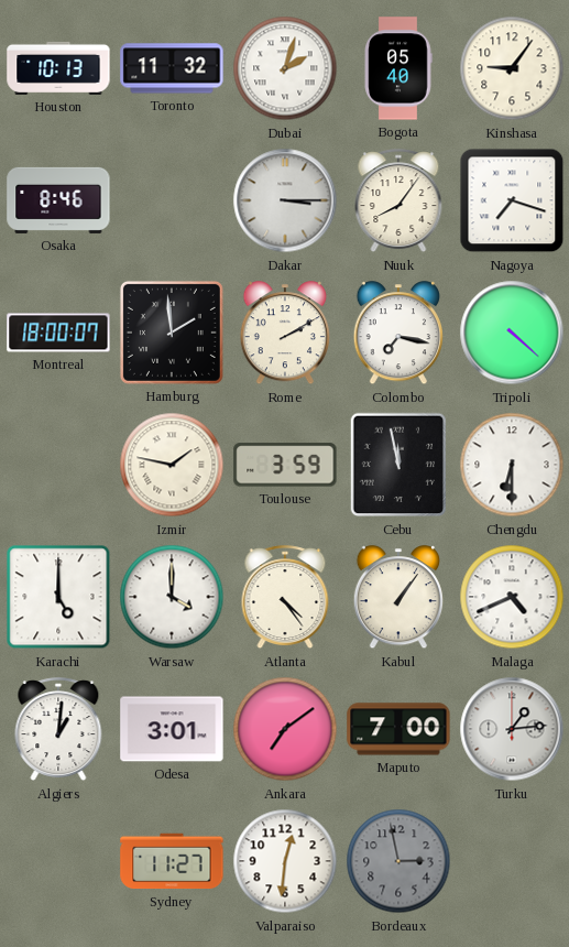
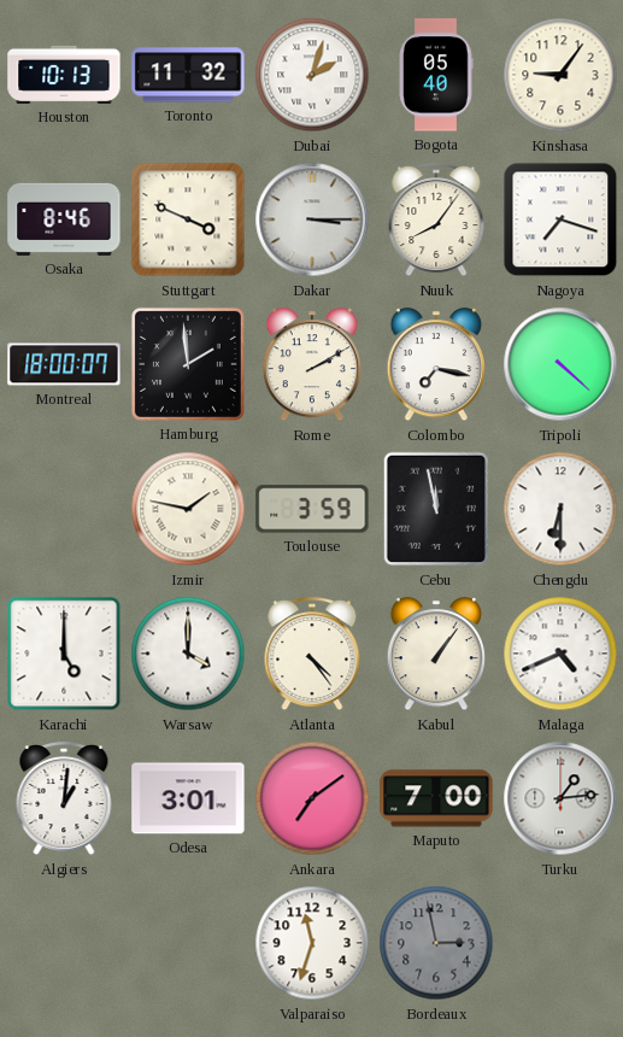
Stuttgart: none -> 3:49
Sydney: 11:27 -> none
Valparaiso: 12:31 -> 11:33
